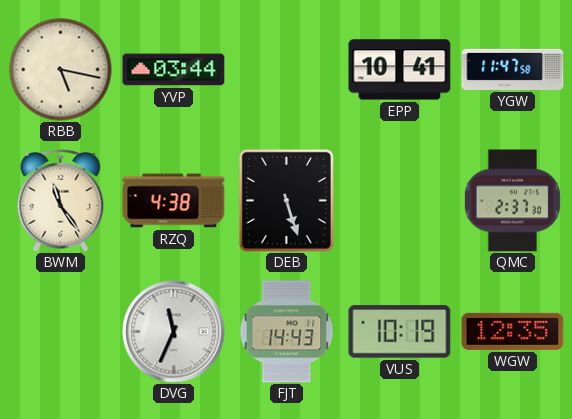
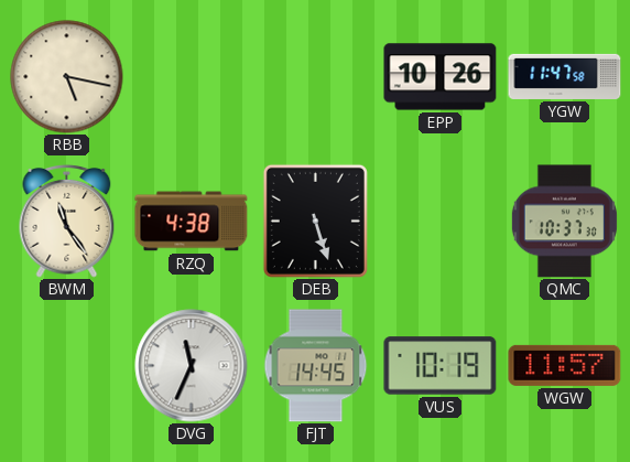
YVP: 03:44 -> none
EPP: 10:41 -> 10:26
QMC: 2:37 -> 10:37
FJT: 14:43 -> 14:45
WGW: 12:35 -> 11:57
